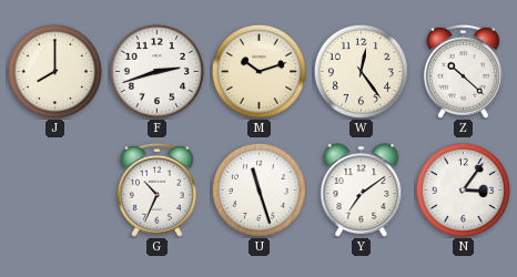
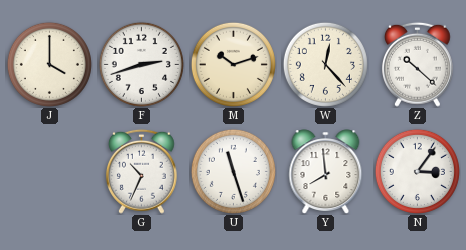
J: 8:00 -> 4:00
W: 12:24 -> 12:23
Y: 7:09 -> 7:59
